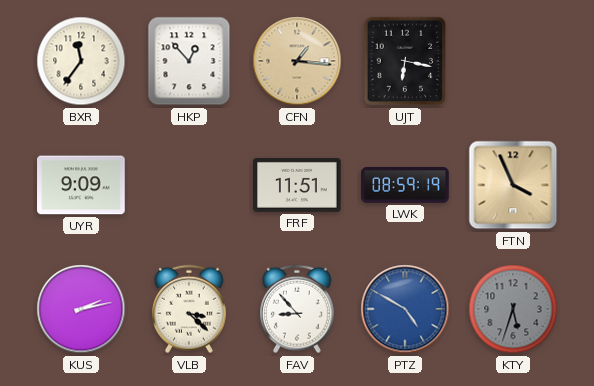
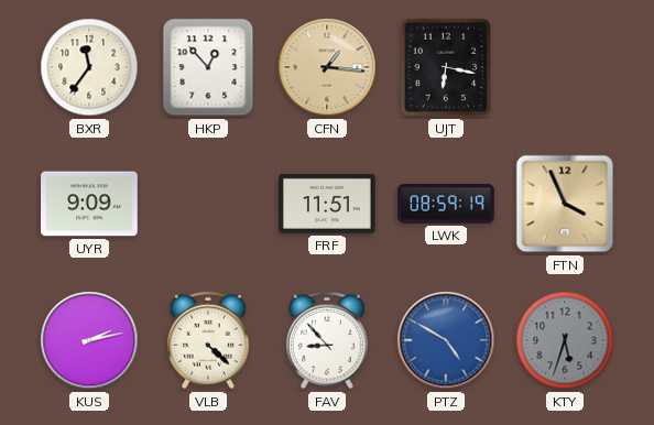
VLB: 3:22 -> 4:22
